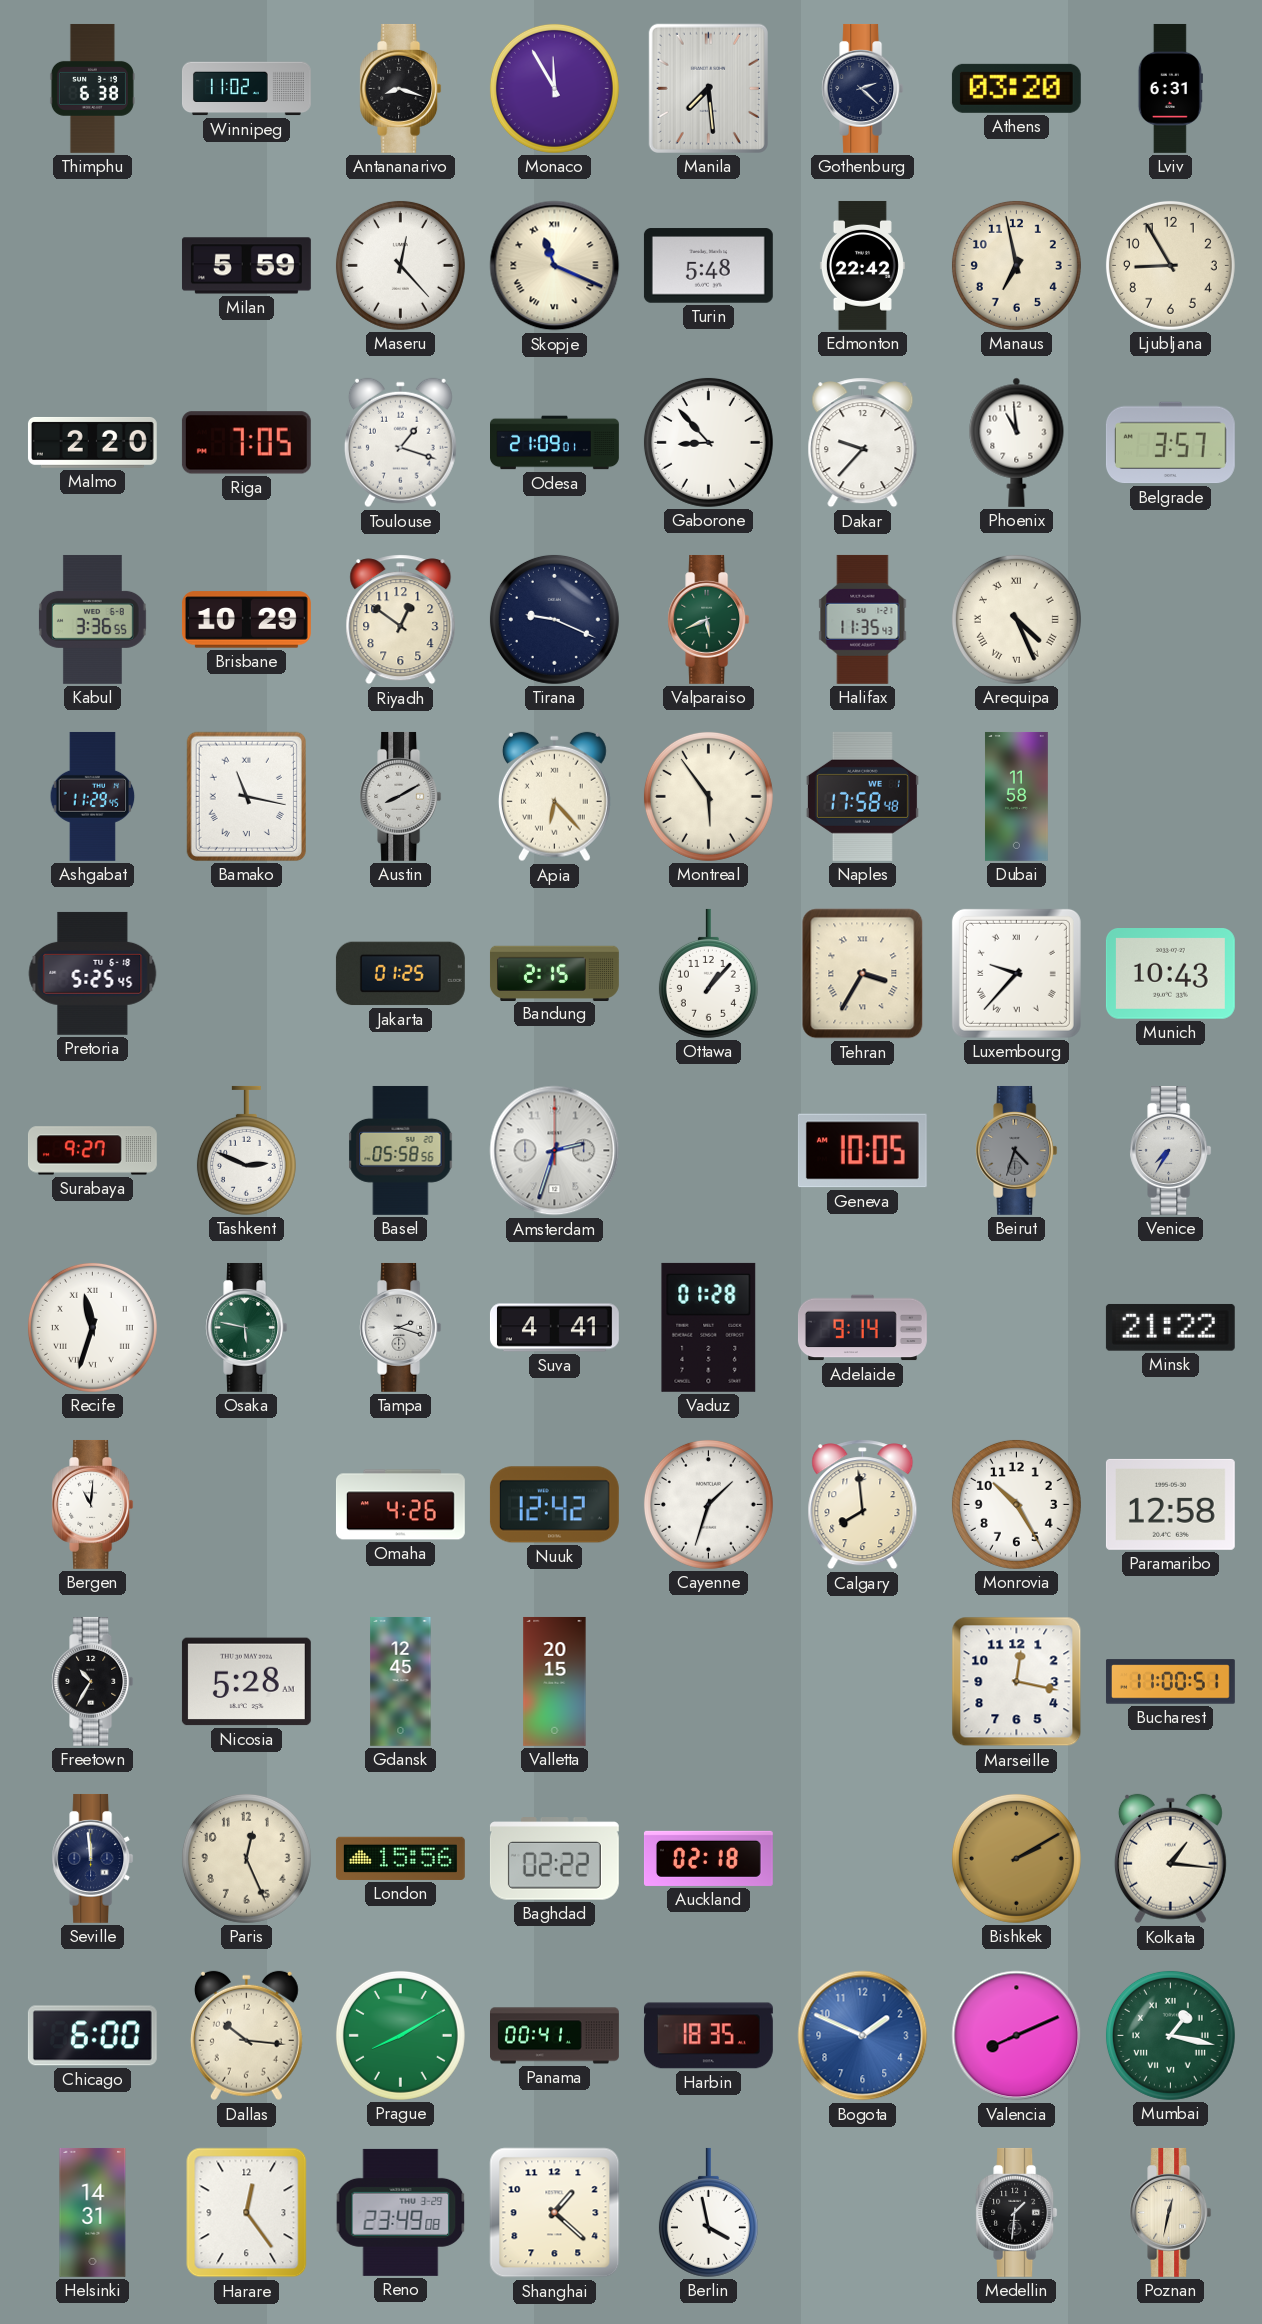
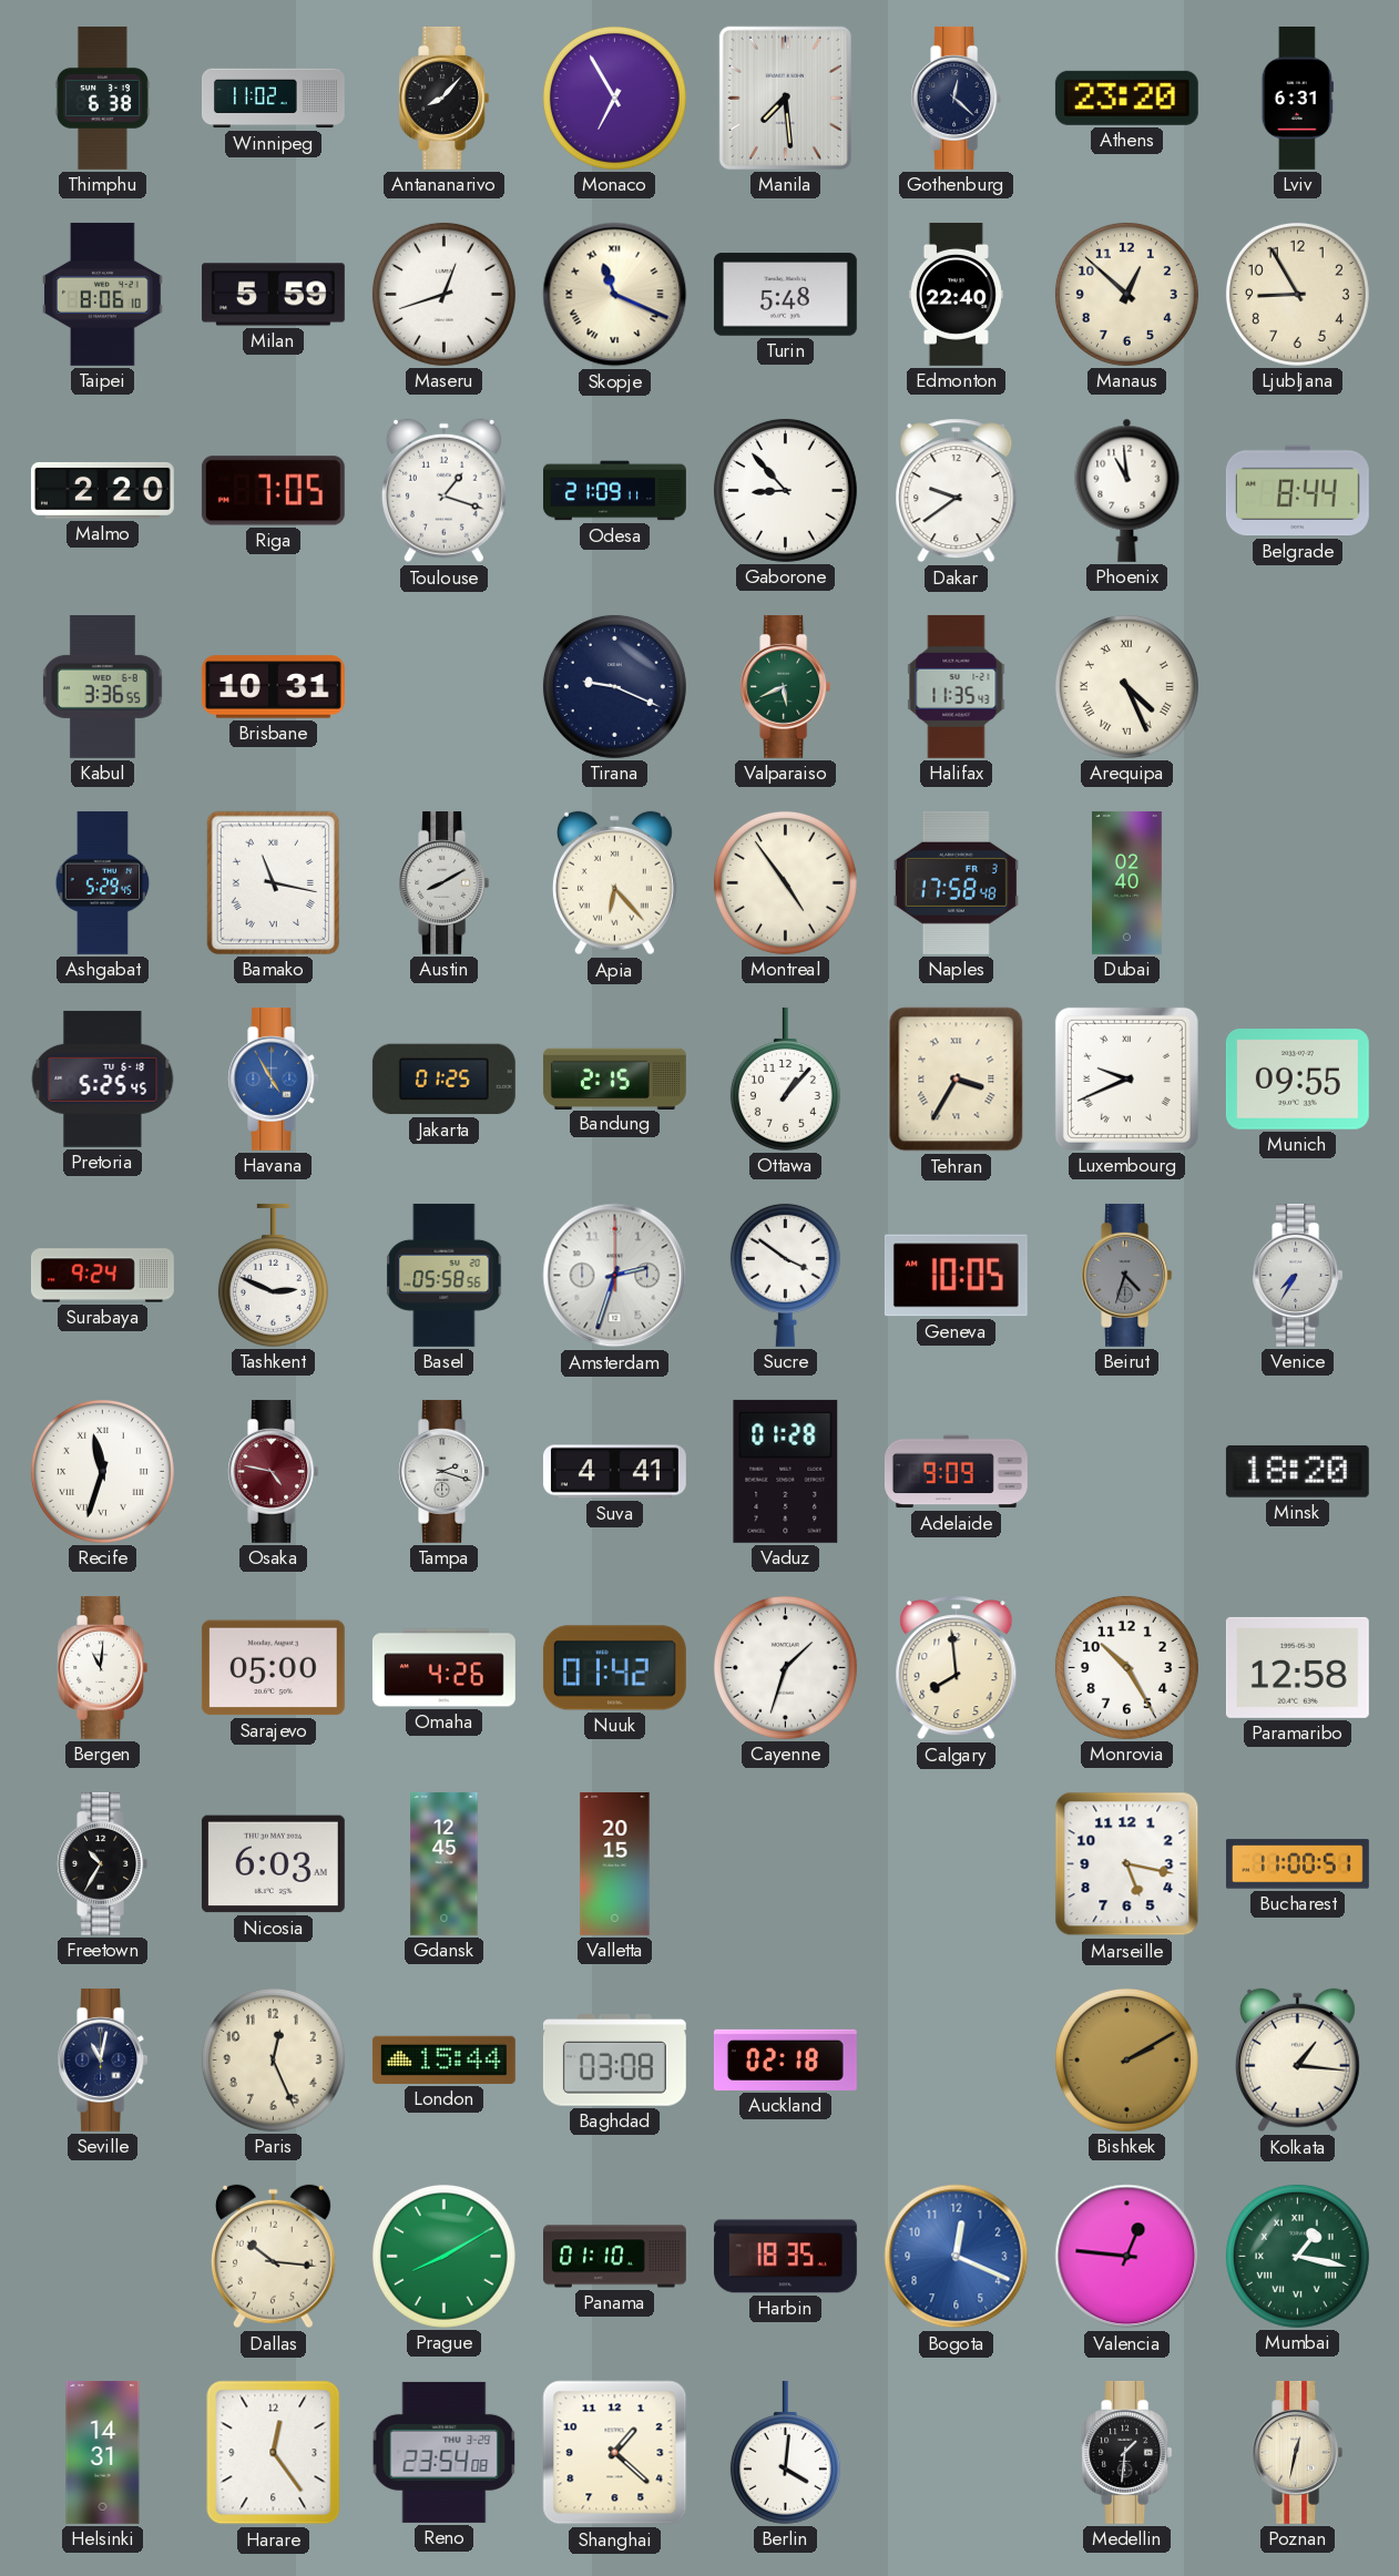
Antananarivo: 8:18 -> 8:07
Monaco: 11:55 -> 6:55
Gothenburg: 2:22 -> 12:22
Athens: 03:20 -> 23:20
Taipei: none -> 8:06
Maseru: 12:23 -> 12:42
Edmonton: 22:42 -> 22:40
Manaus: 6:58 -> 12:52
Odesa: 21:09:01 -> 21:09:11
Dakar: 9:37 -> 9:39
Belgrade: 3:57 -> 8:44
Brisbane: 10:29 -> 10:31
Riyadh: 12:51 -> none
Ashgabat: 11:29 -> 5:29
Montreal: 5:54 -> 4:54
Naples date: WE 1 -> FR 3
Dubai: 11:58 -> 02:40
Havana: none -> 4:55
Luxembourg: 9:37 -> 9:41
Munich: 10:43 -> 09:55
Surabaya: 9:27 -> 9:24
Sucre: none -> 3:51
Osaka: 5:47 -> 4:47
Osaka dial: green -> burgundy
Adelaide: 9:14 -> 9:09
Minsk: 21:22 -> 18:20
Sarajevo: none -> 05:00
Nuuk: 12:42 -> 01:42
Nicosia: 5:28 -> 6:03
Marseille: 12:17 -> 5:17
Seville: 11:59 -> 11:02
London: 15:56 -> 15:44
Baghdad: 02:22 -> 03:08
Chicago: 6:00 -> none
Panama: 00:41 -> 01:10
Bogota: 1:49 -> 12:19
Valencia: 8:11 -> 12:46
Reno: 23:49 -> 23:54
Berlin: 3:58 -> 4:01
